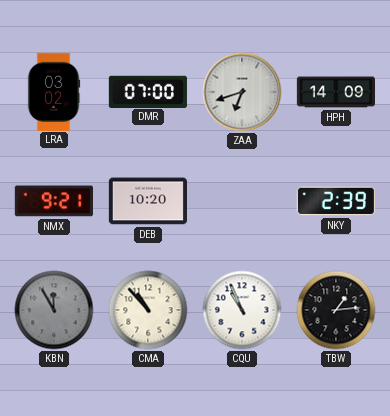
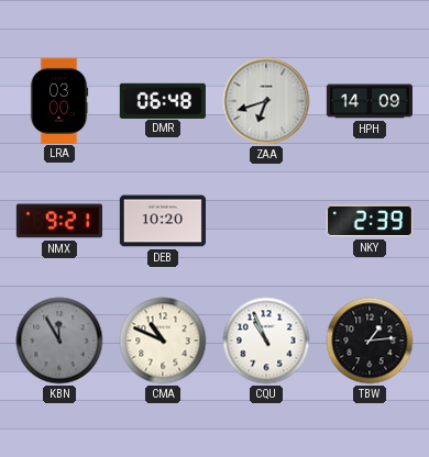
LRA: 03:02 -> 03:00
DMR: 07:00 -> 06:48
CMA: 10:53 -> 10:49
